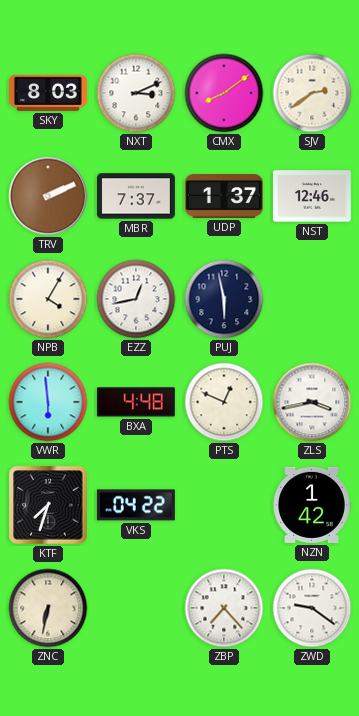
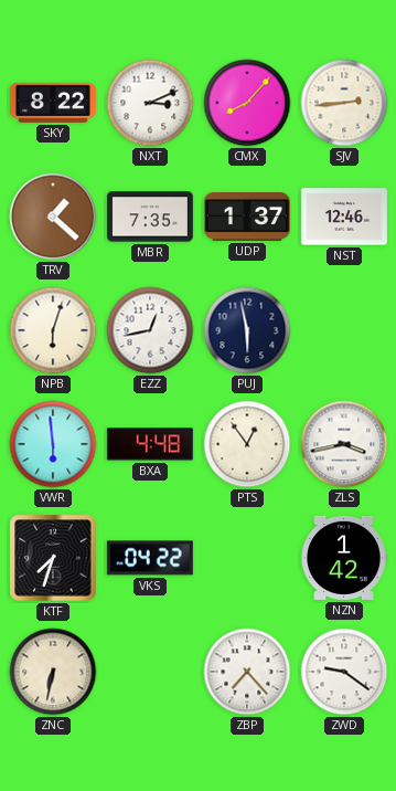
SKY: 8:03 -> 8:22
CMX: 8:09 -> 8:07
SJV: 2:39 -> 2:44
TRV: 2:11 -> 1:22
MBR: 7:37 -> 7:35
NPB: 4:05 -> 6:03
PTS: 12:49 -> 12:54
